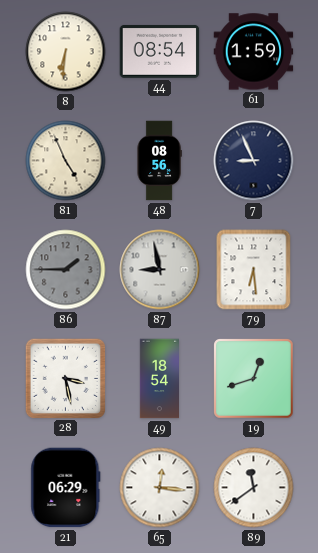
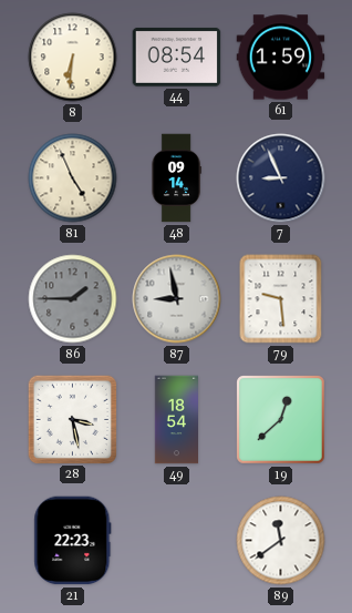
48: 08:56 -> 09:14
79: 6:29 -> 9:29
19: 12:42 -> 12:38
21: 06:29 -> 22:23
65: 12:16 -> none
